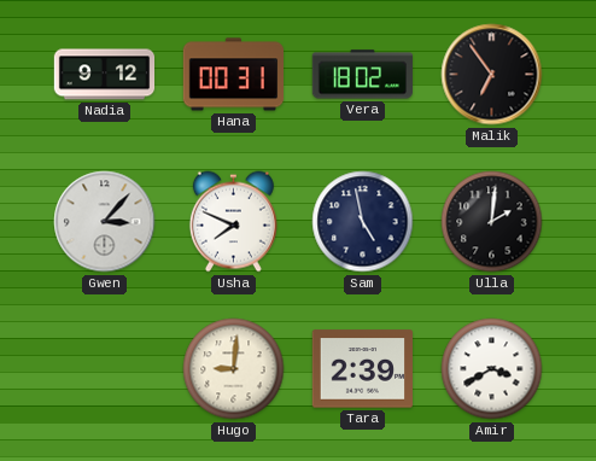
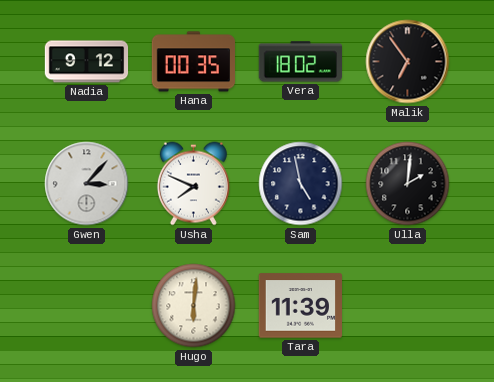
Hana: 00:31 -> 00:35
Hugo: 9:01 -> 6:01
Tara: 2:39 -> 11:39
Amir: 3:40 -> none
